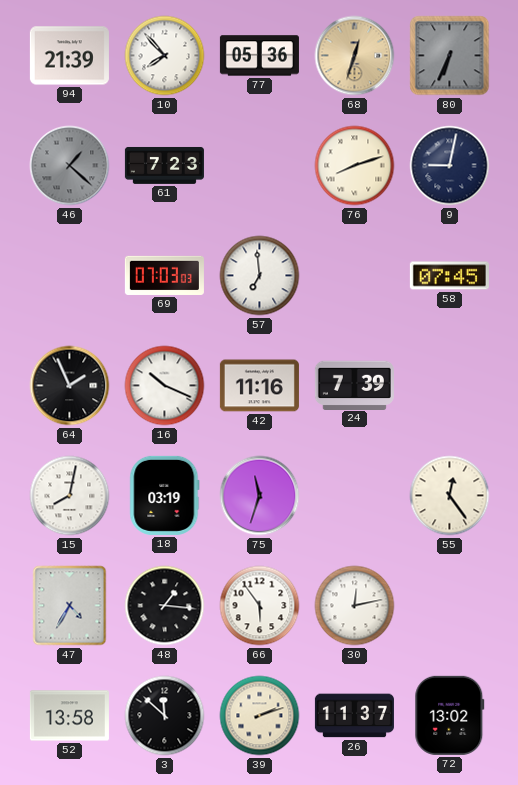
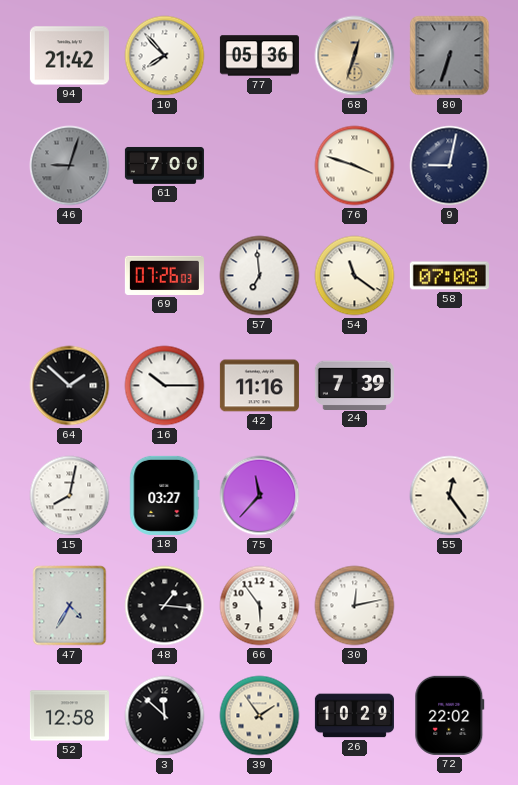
94: 21:39 -> 21:42
80: 6:34 -> 6:33
46: 1:22 -> 9:03
61: 7:23 -> 7:00
76: 8:12 -> 3:48
69: 07:03 -> 07:26
54: none -> 11:21
58: 07:45 -> 07:08
64: 1:56 -> 1:52
16: 10:19 -> 10:15
18: 03:19 -> 03:27
75: 11:33 -> 11:37
52: 13:58 -> 12:58
39: 2:12 -> 1:54
26: 11:37 -> 10:29
72: 13:02 -> 22:02
